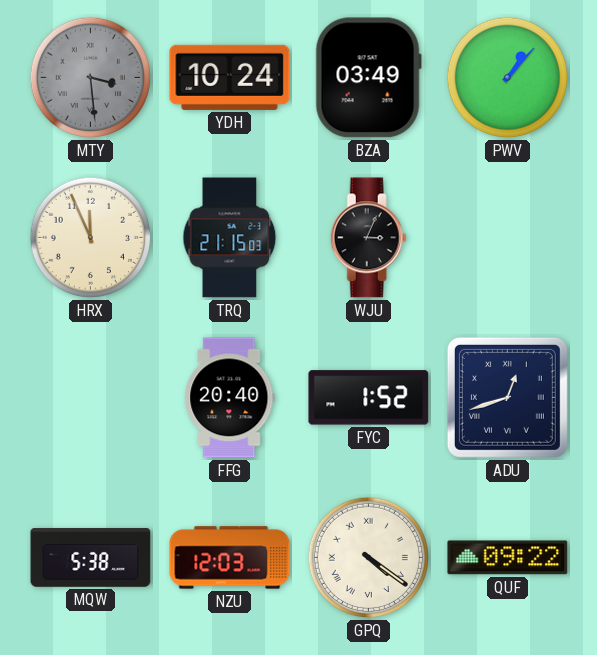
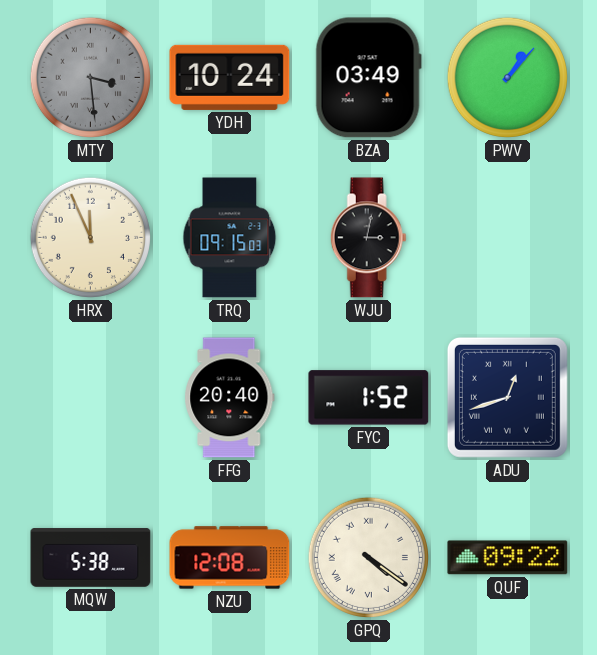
TRQ: 21:15 -> 09:15
WJU: 3:04 -> 3:02
NZU: 12:03 -> 12:08
